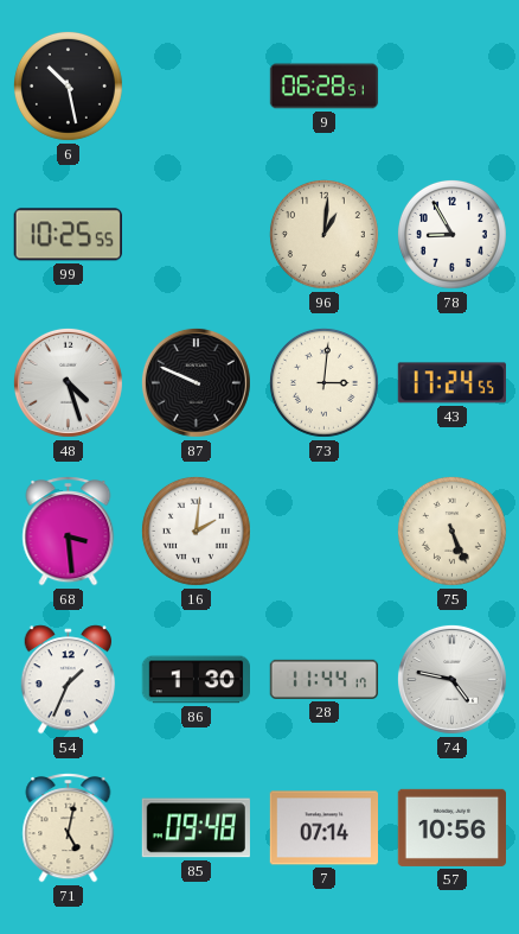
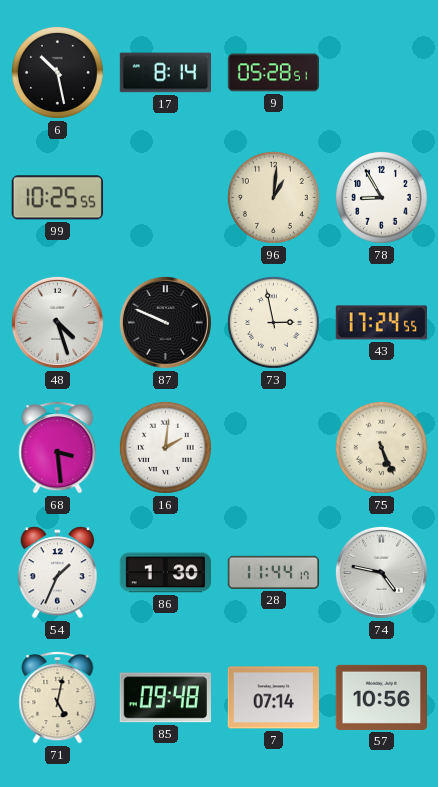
17: none -> 8:14
9: 06:28 -> 05:28
73: 3:01 -> 2:58
